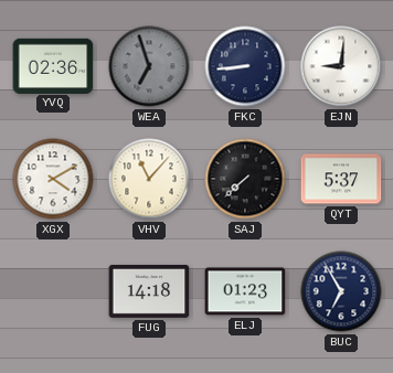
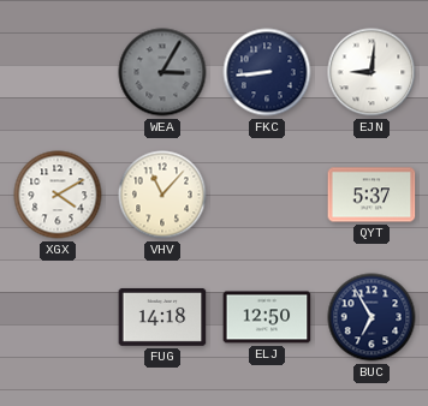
YVQ: 02:36 -> none
WEA: 6:57 -> 3:05
SAJ: 7:38 -> none
ELJ: 01:23 -> 12:50
